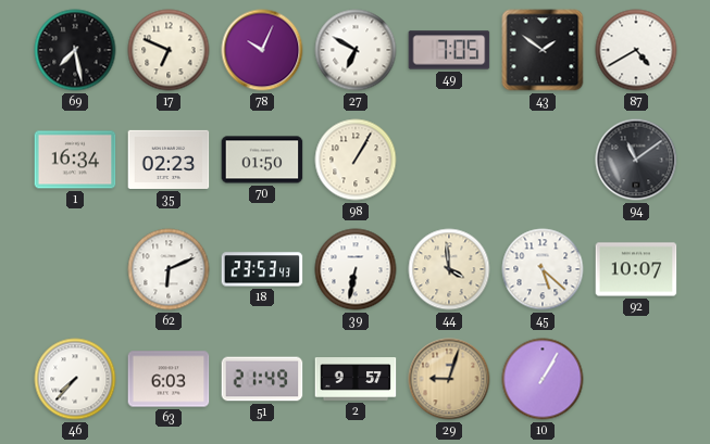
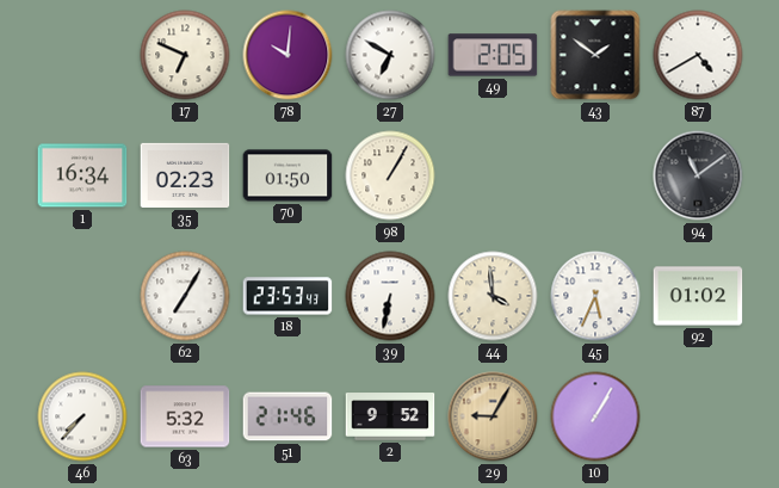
69: 7:28 -> none
78: 10:04 -> 10:01
49: 7:05 -> 2:05
62: 6:11 -> 7:05
45: 5:22 -> 5:34
92: 10:07 -> 01:02
63: 6:03 -> 5:32
51: 21:49 -> 21:46
2: 9:57 -> 9:52
29: 9:03 -> 9:05
